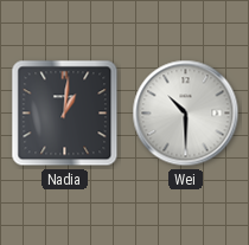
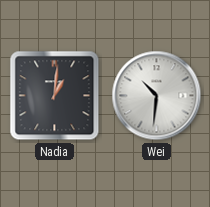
Wei: 10:30 -> 10:31
